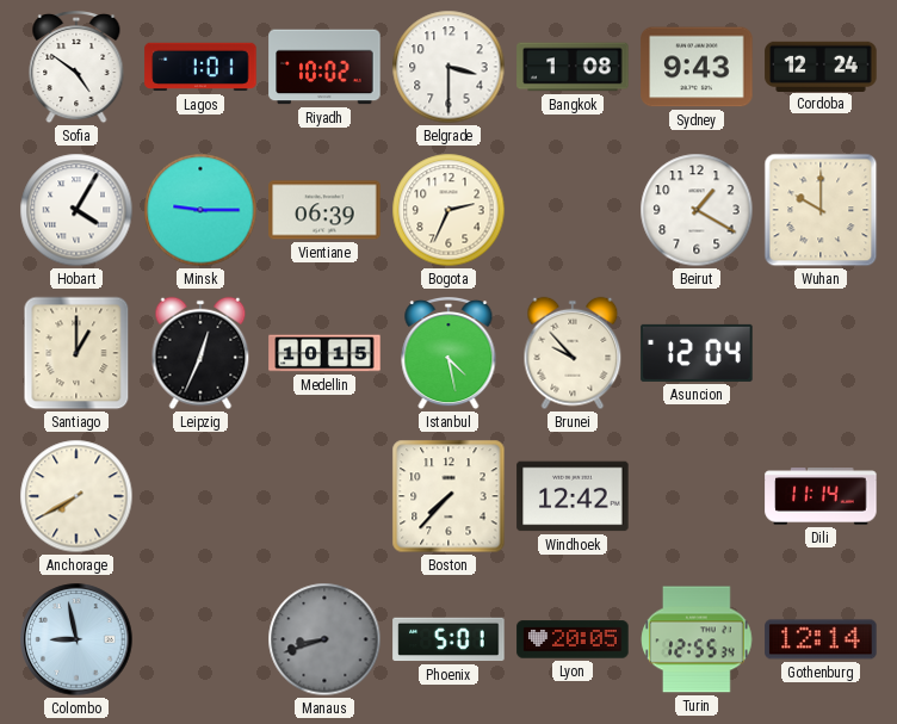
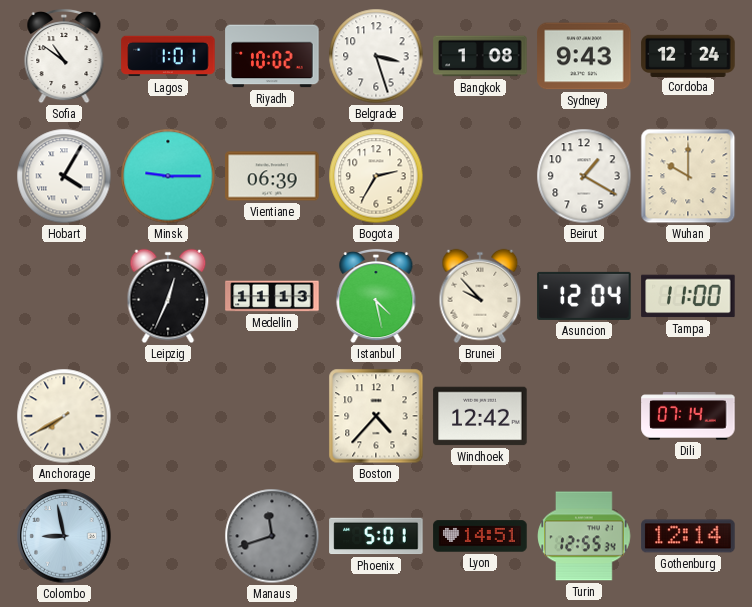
Sofia: 4:51 -> 10:51
Belgrade: 3:30 -> 3:27
Bogota: 2:34 -> 2:35
Santiago: 1:00 -> none
Medellin: 10:15 -> 11:13
Tampa: none -> 11:00
Boston: 7:37 -> 4:37
Dili: 11:14 -> 07:14
Manaus: 8:42 -> 11:42
Lyon: 20:05 -> 14:51
